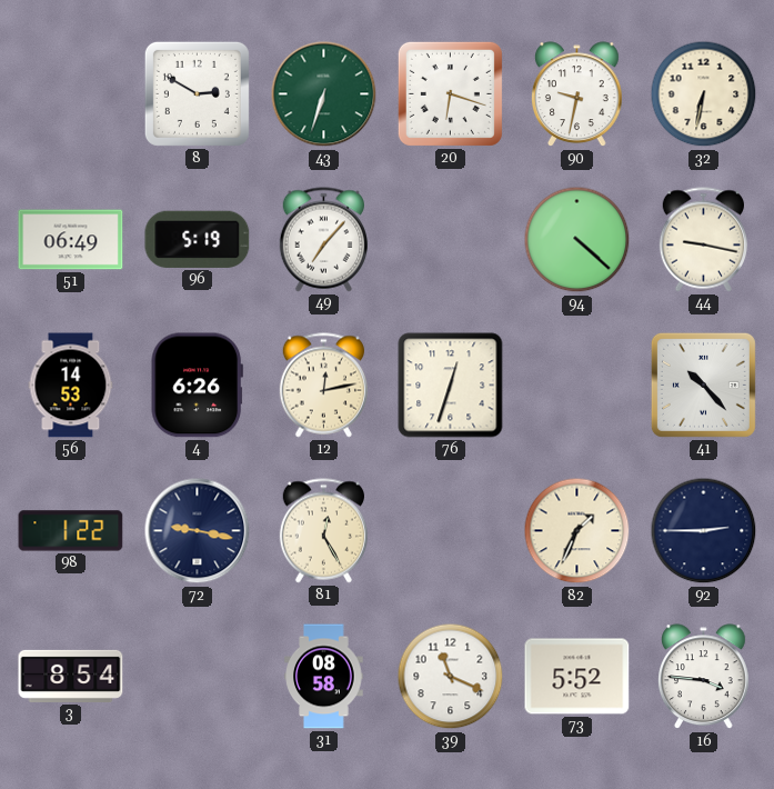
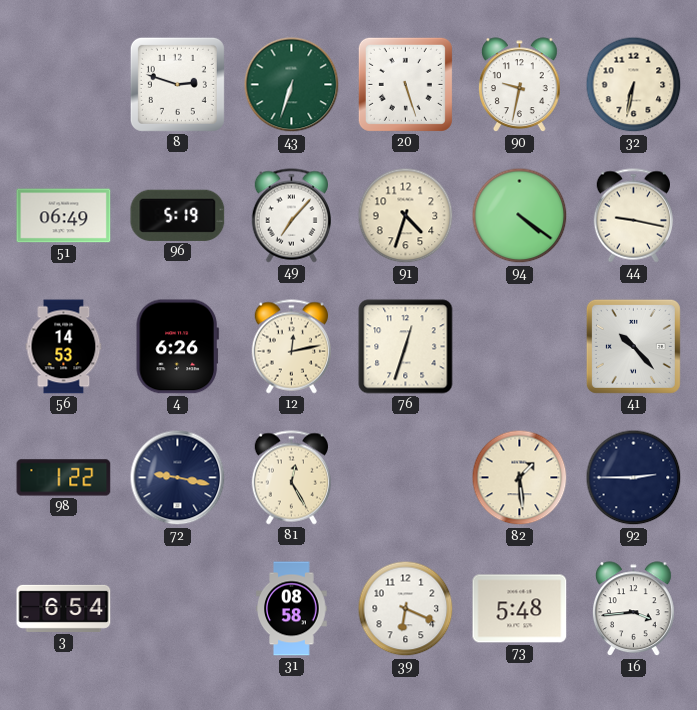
8: 2:50 -> 2:48
20: 6:18 -> 5:27
91: none -> 4:33
94: 4:22 -> 4:21
82: 1:34 -> 1:29
3: 8:54 -> 6:54
39: 11:19 -> 6:19
73: 5:52 -> 5:48
16: 3:46 -> 3:44
